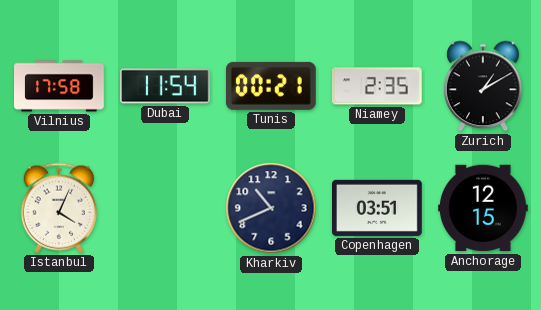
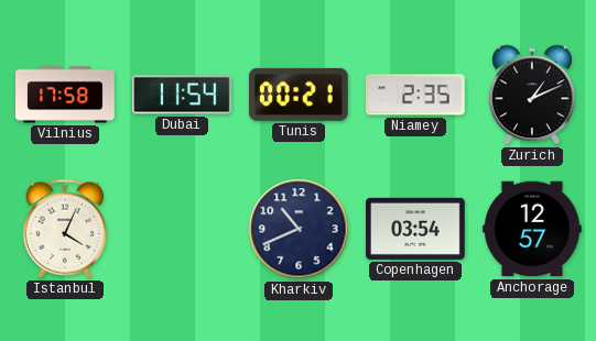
Zurich: 1:10 -> 1:11
Copenhagen: 03:51 -> 03:54
Anchorage: 12:15 -> 12:57
